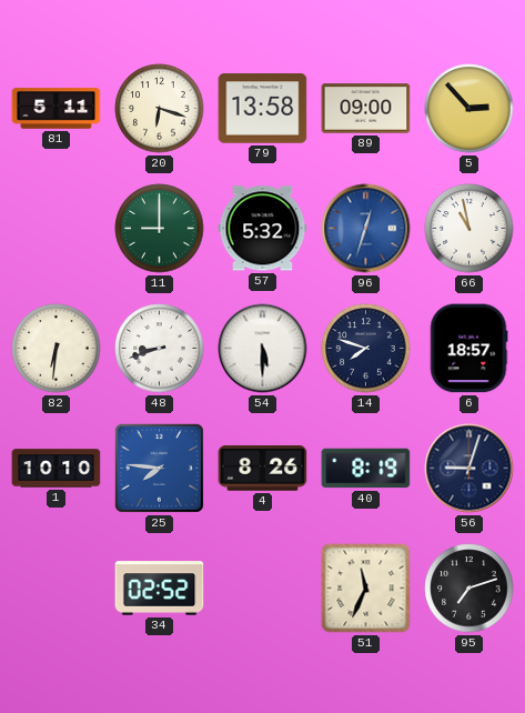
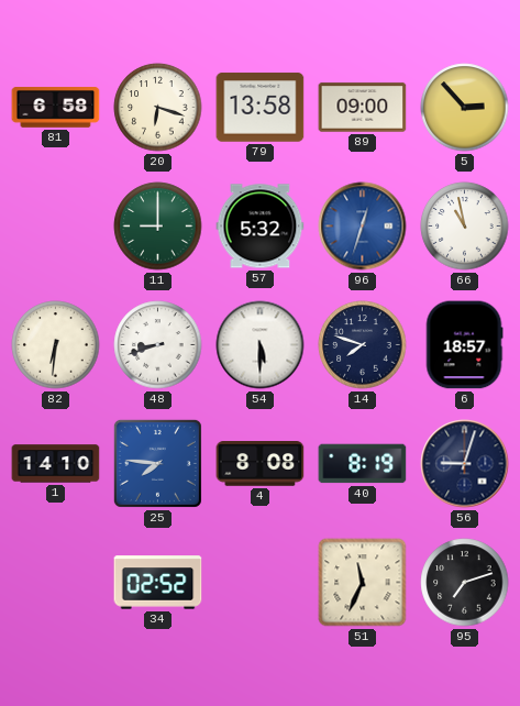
81: 5:11 -> 6:58
1: 10:10 -> 14:10
4: 8:26 -> 8:08
